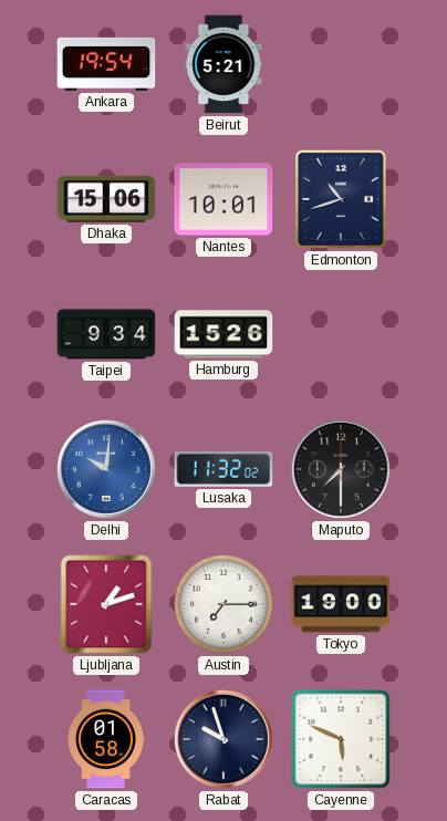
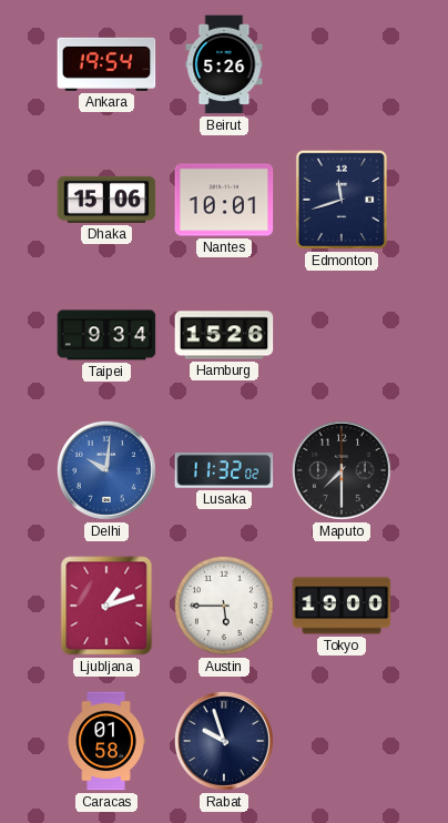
Beirut: 5:21 -> 5:26
Edmonton: 10:42 -> 11:42
Austin: 7:15 -> 5:45
Cayenne: 5:49 -> none
